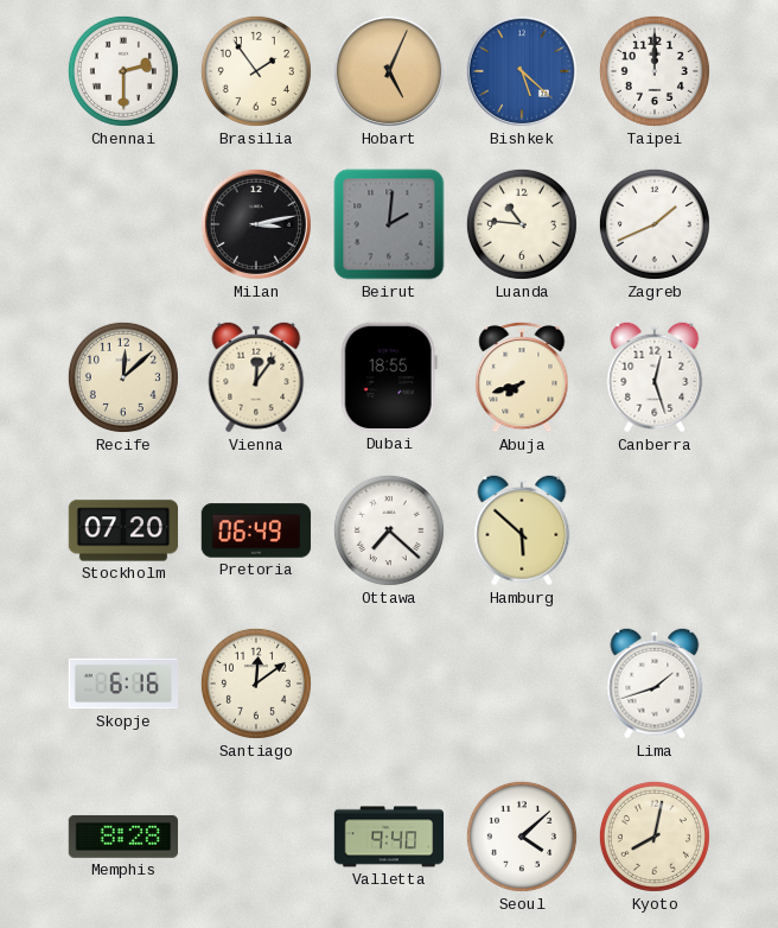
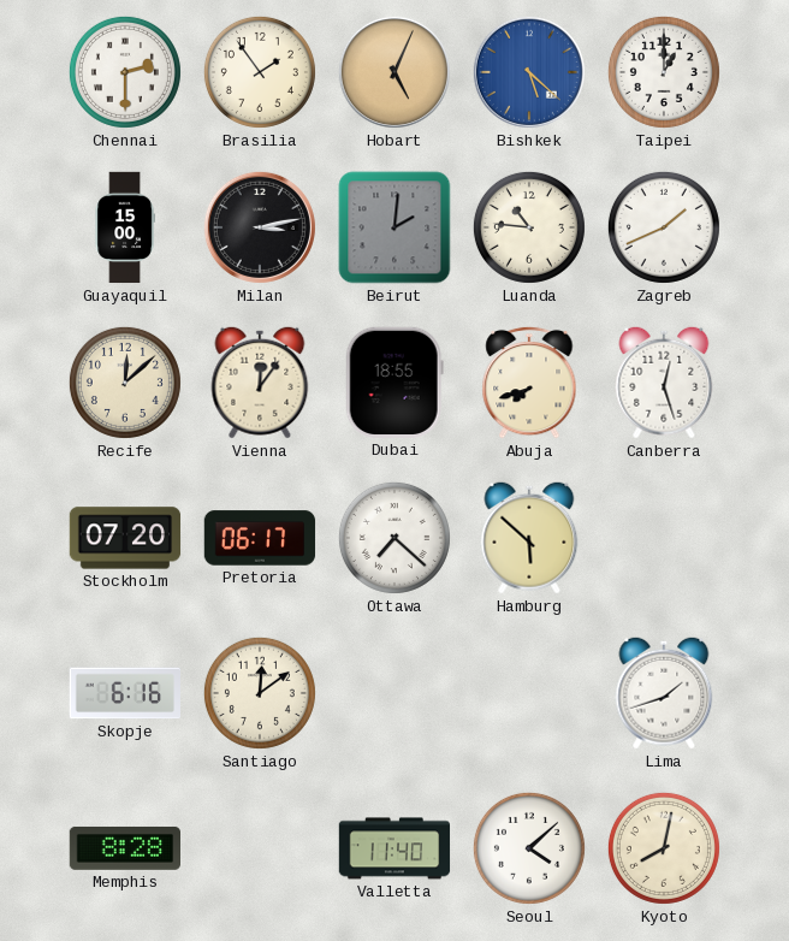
Taipei: 12:00 -> 1:00
Guayaquil: none -> 15:00
Pretoria: 06:49 -> 06:17
Valletta: 9:40 -> 11:40
